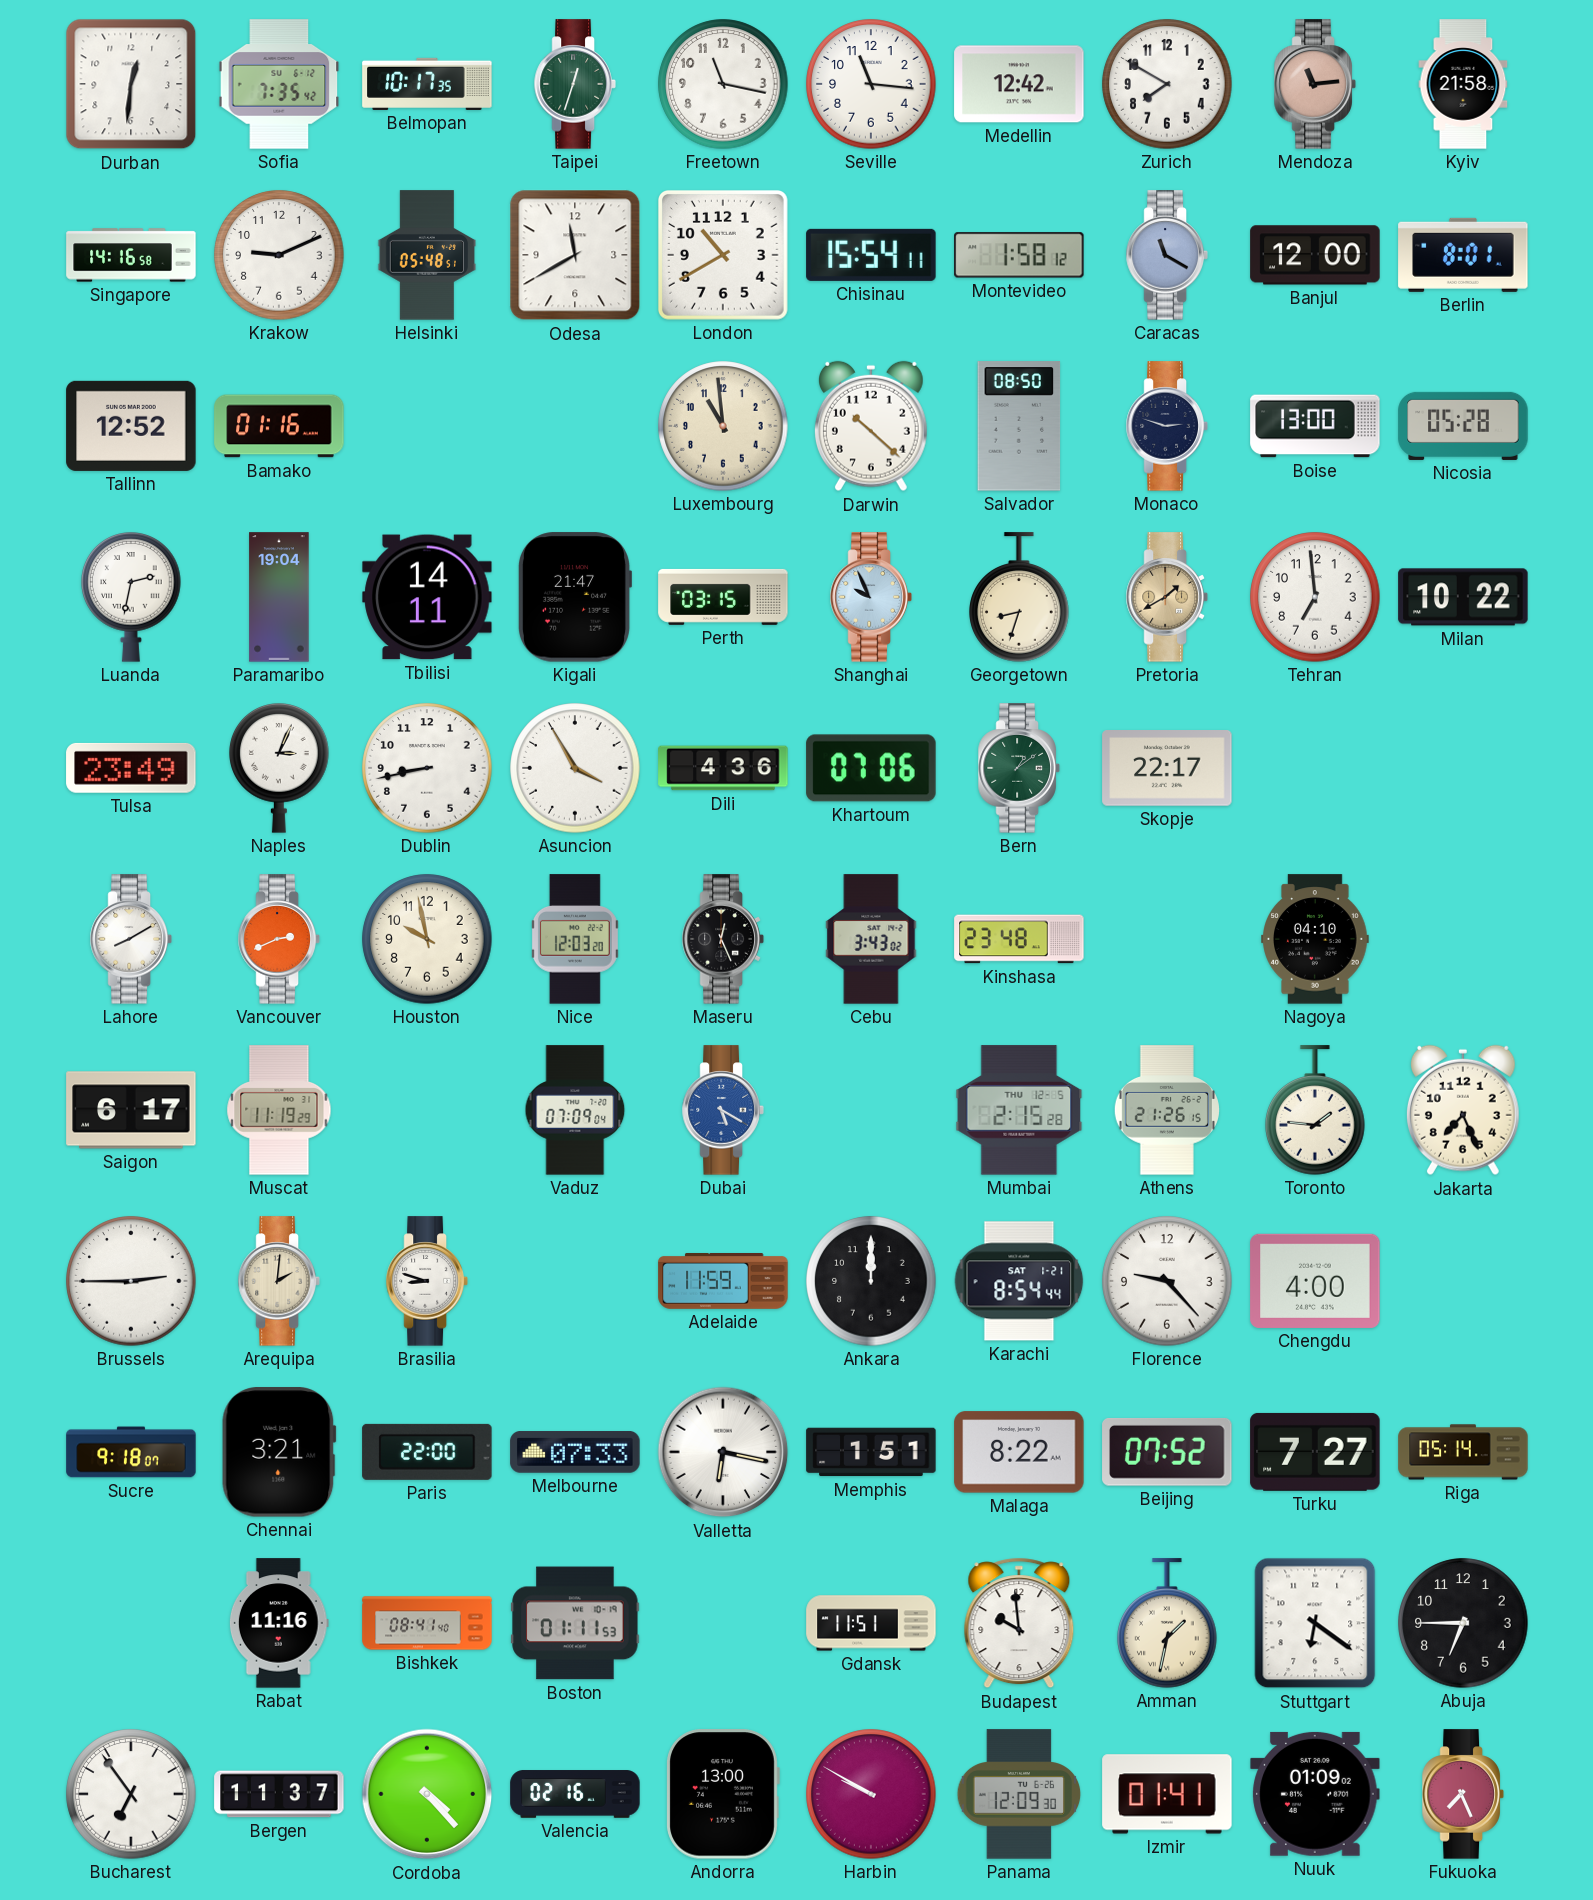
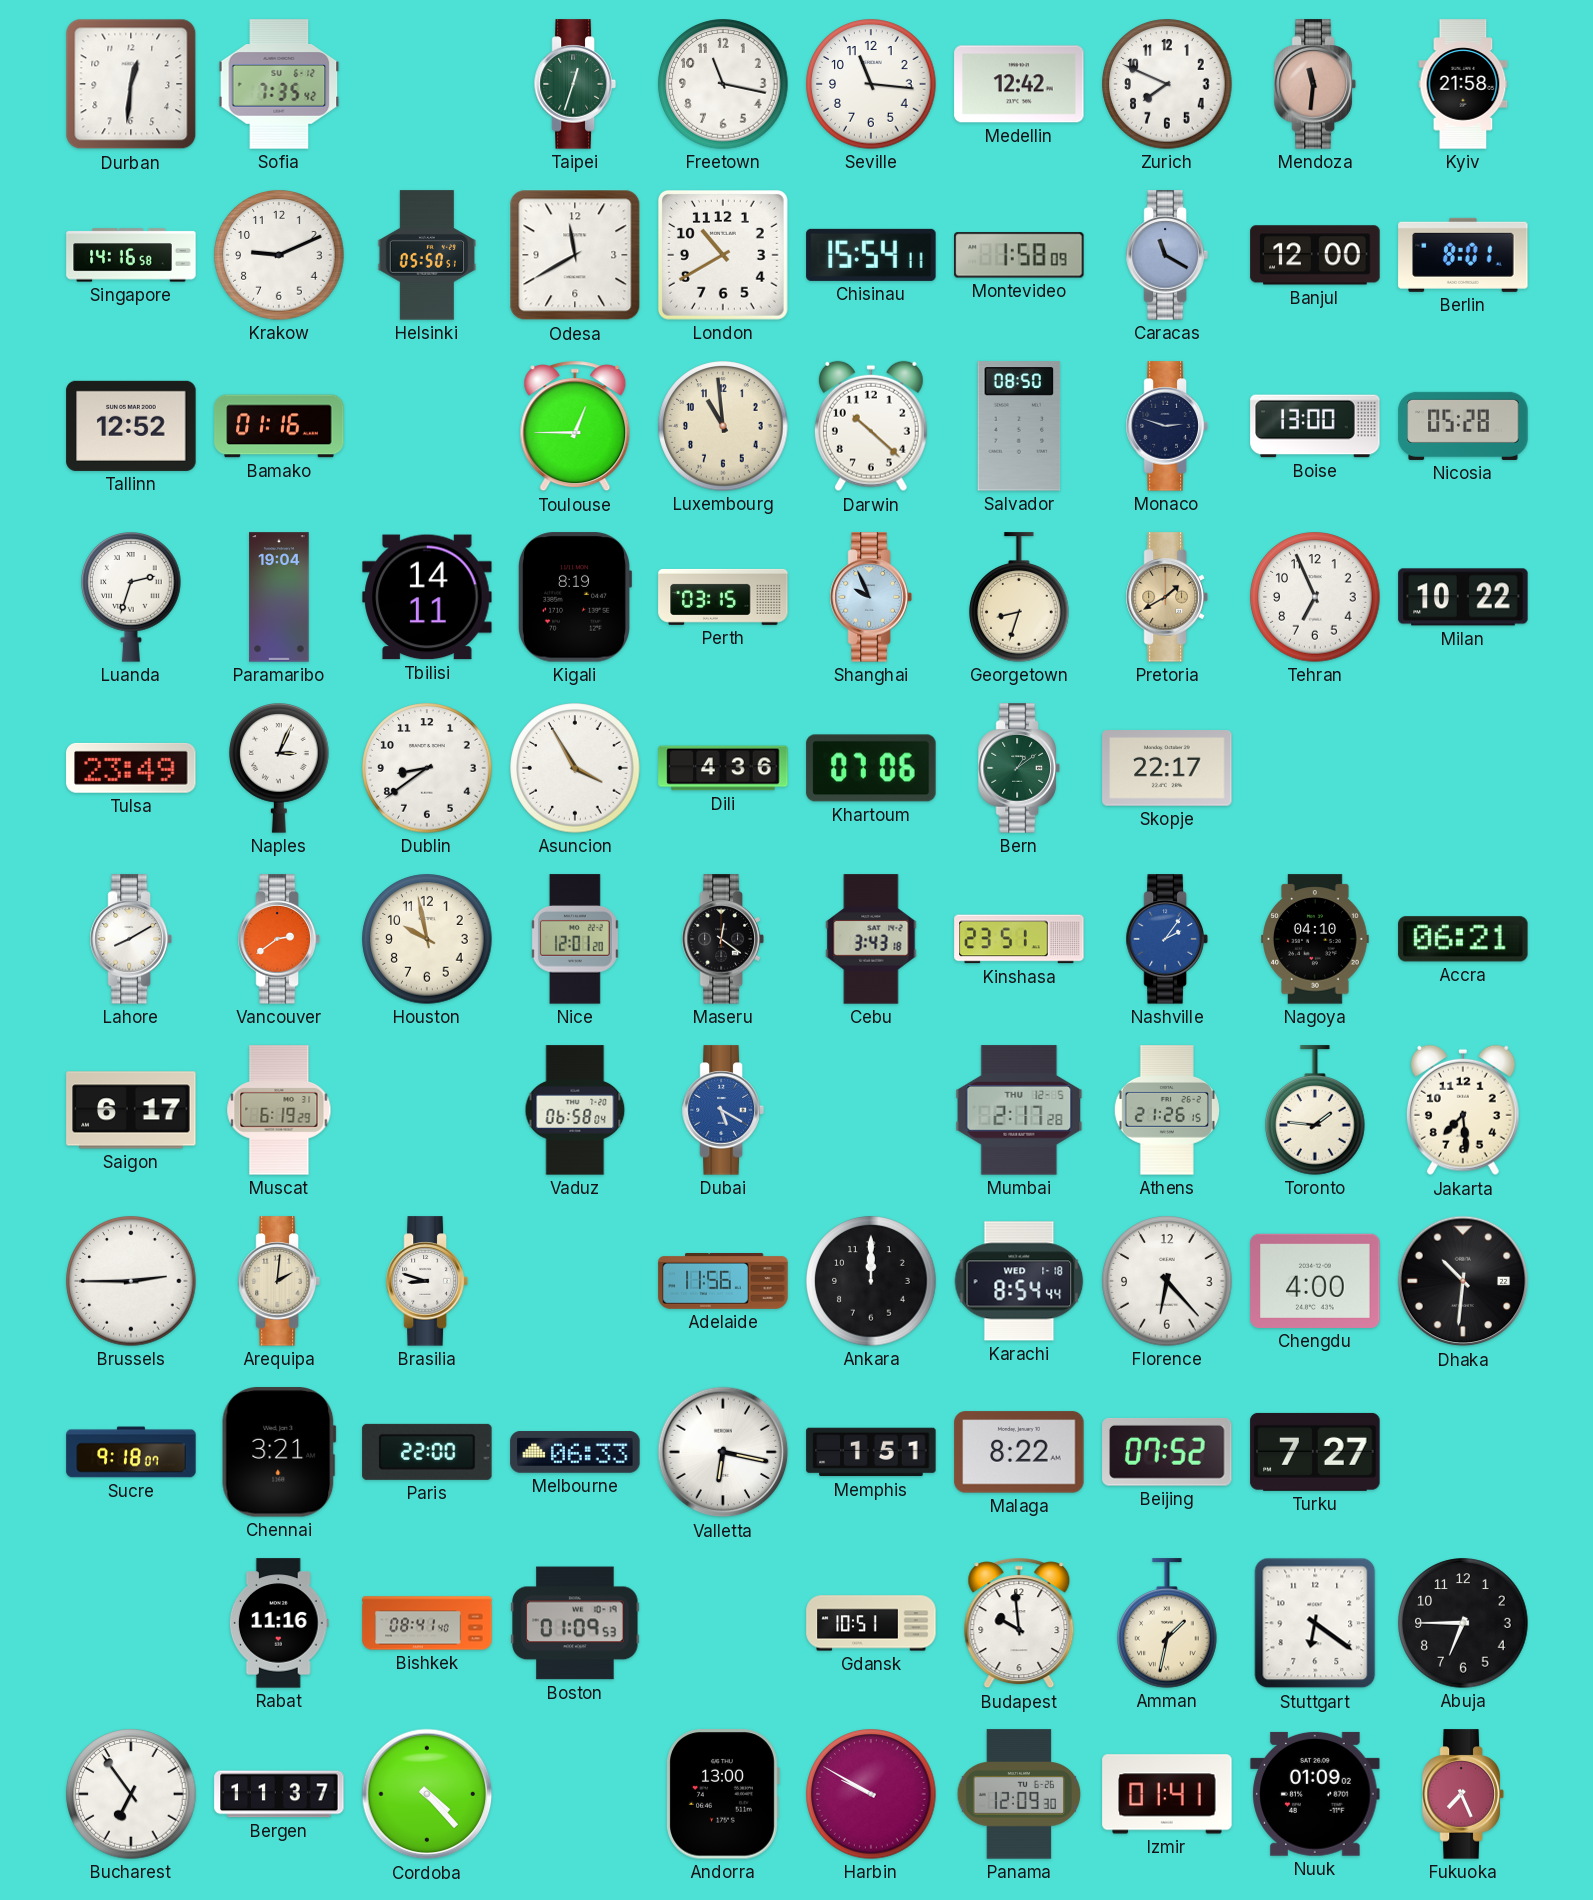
Belmopan: 10:17 -> none
Zurich: 7:50 -> 7:49
Mendoza: 11:14 -> 11:31
Helsinki: 05:48 -> 05:50
Montevideo: 1:58:12 -> 1:58:09
Toulouse: none -> 12:45
Luanda: 2:32 -> 2:33
Kigali: 21:47 -> 8:19
Tehran: 6:59 -> 6:56
Dublin: 8:43 -> 8:39
Vancouver: 2:41 -> 2:39
Nice: 12:03 -> 12:01
Maseru: 12:26 -> 12:21
Cebu: 3:43:02 -> 3:43:18
Kinshasa: 23:48 -> 23:51
Nashville: none -> 2:06
Accra: none -> 06:21
Muscat: 11:19 -> 6:19
Vaduz: 07:09 -> 06:58
Mumbai: 2:15 -> 2:17
Jakarta: 7:26 -> 7:29
Adelaide: 11:59 -> 11:56
Karachi date: SAT 1-21 -> WED 1-18
Florence: 9:23 -> 6:23
Dhaka: none -> 10:31
Melbourne: 07:33 -> 06:33
Riga: 05:14 -> none
Boston: 01:11 -> 01:09
Gdansk: 11:51 -> 10:51
Valencia: 02:16 -> none
